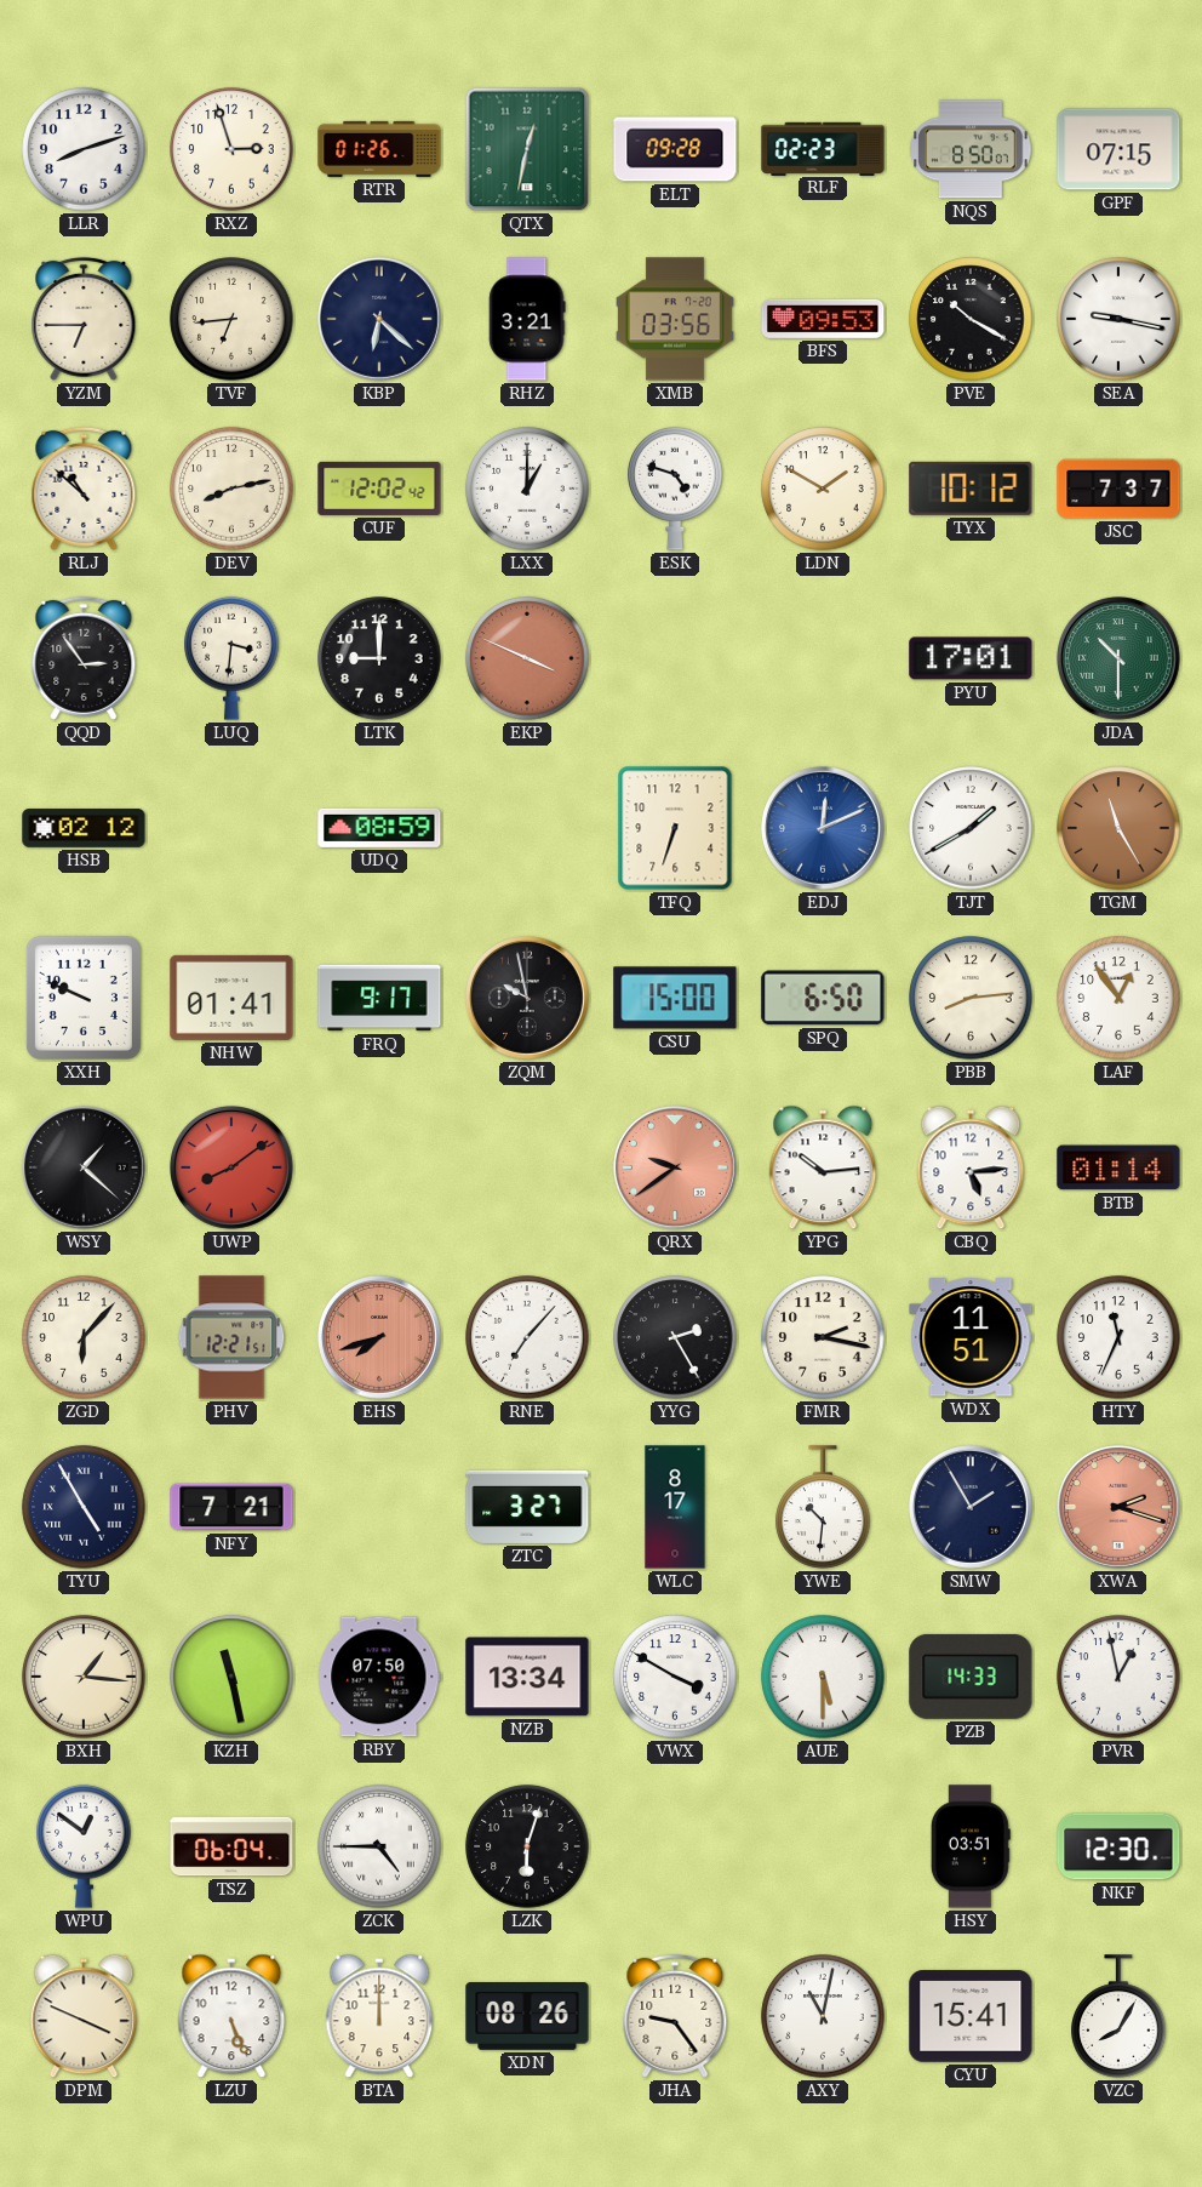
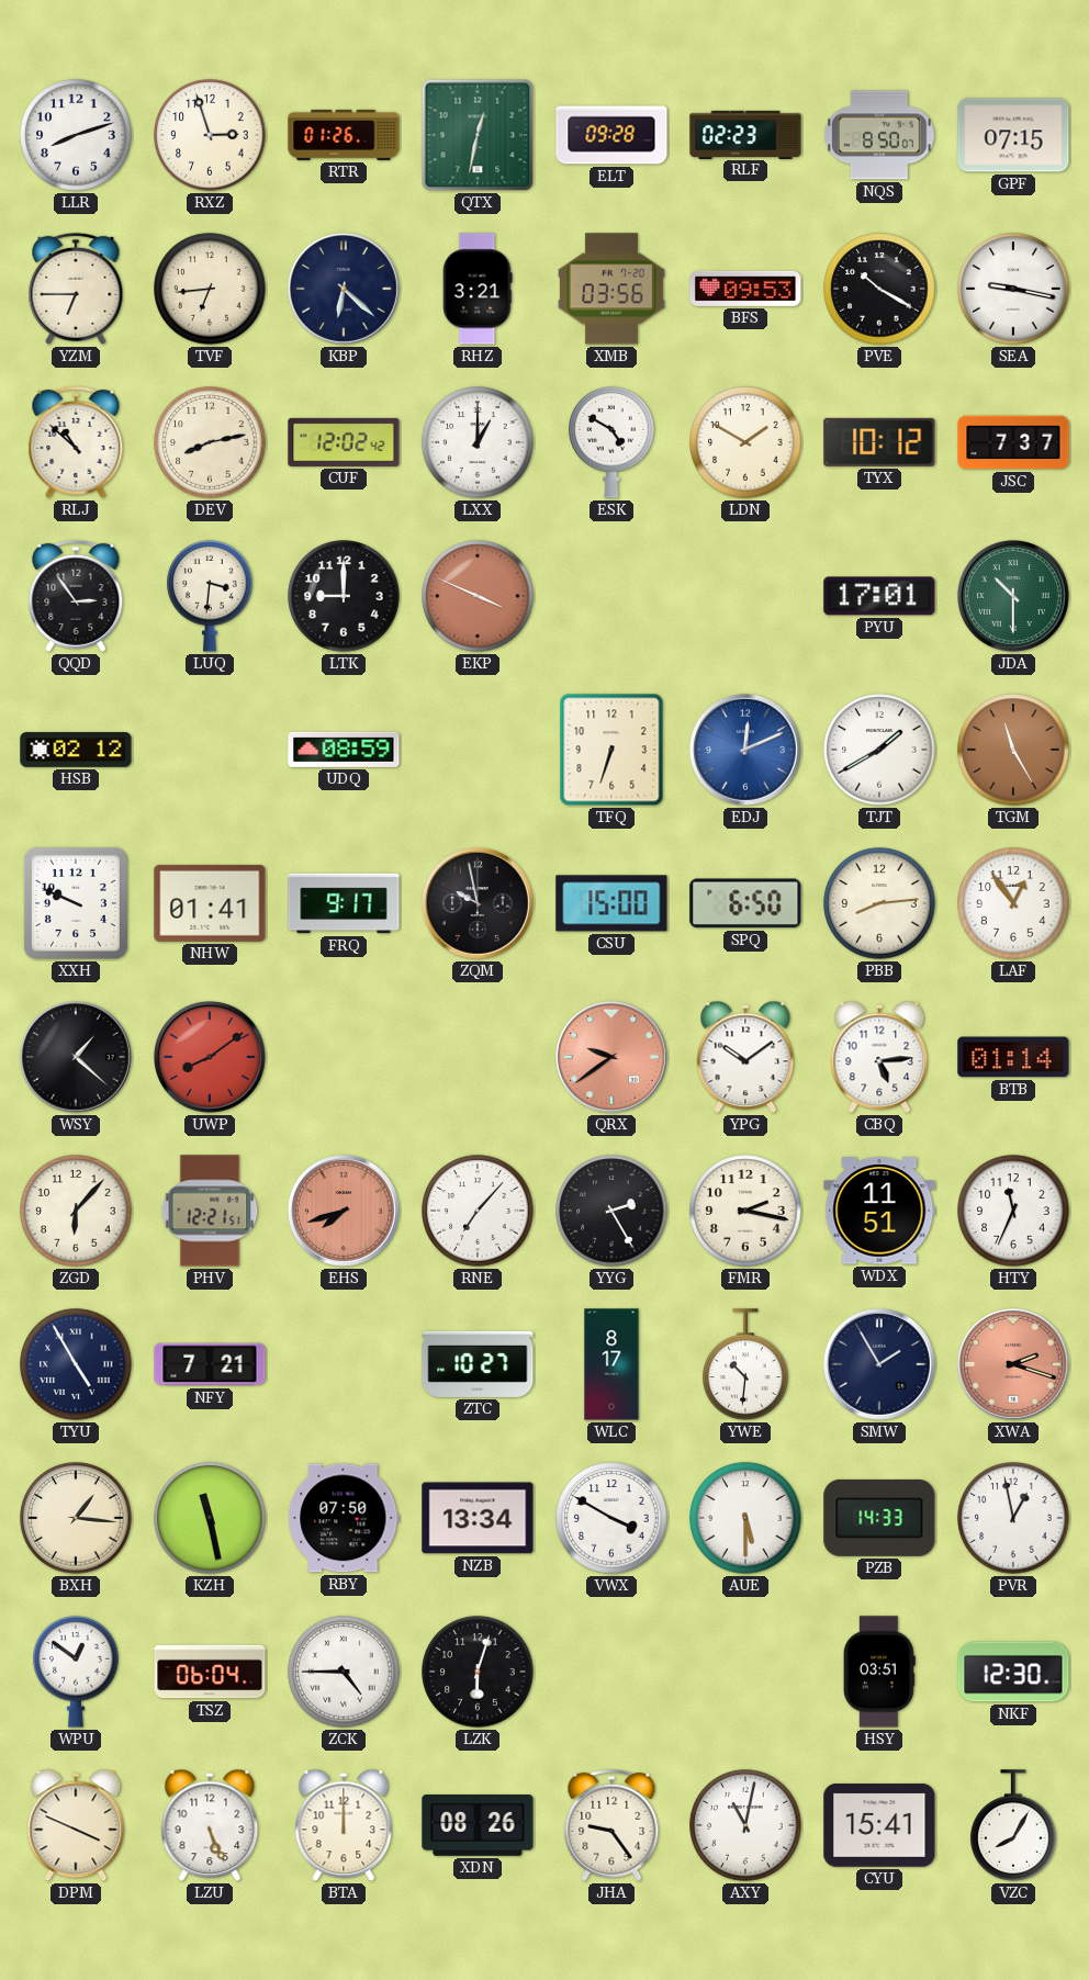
ESK: 4:48 -> 4:50
YPG: 10:14 -> 10:09
ZTC: 3:27 -> 10:27
